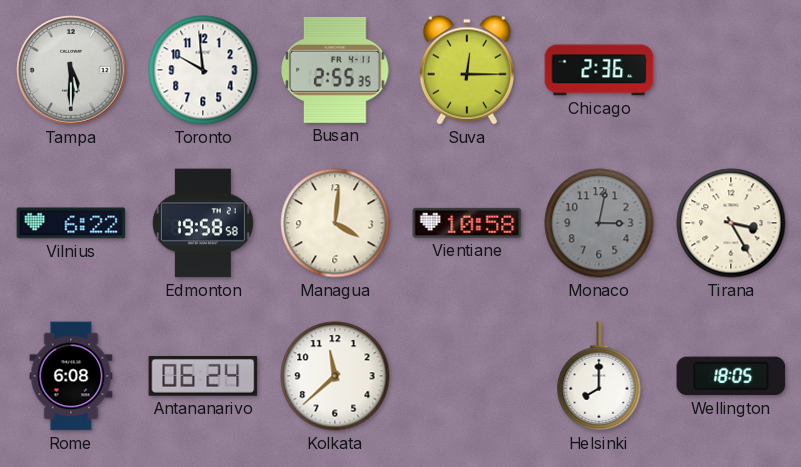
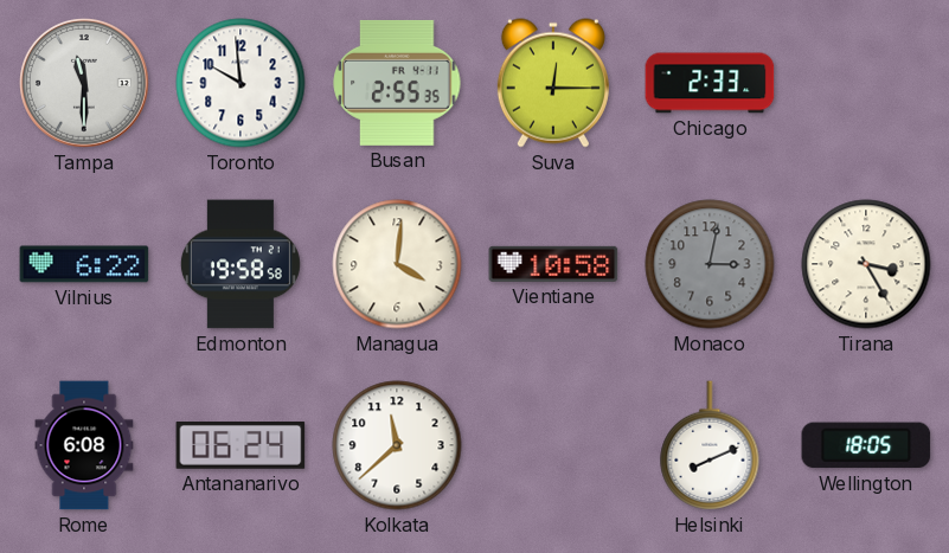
Tampa: 5:30 -> 11:30
Chicago: 2:36 -> 2:33
Helsinki: 8:00 -> 8:11
